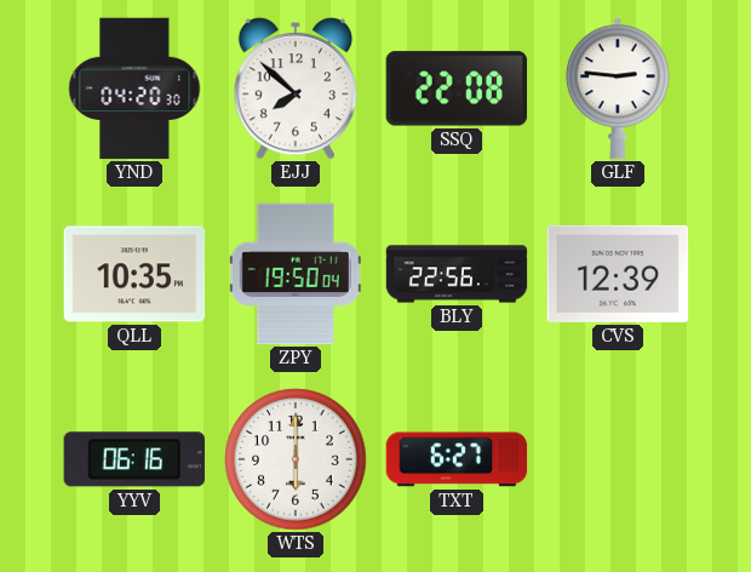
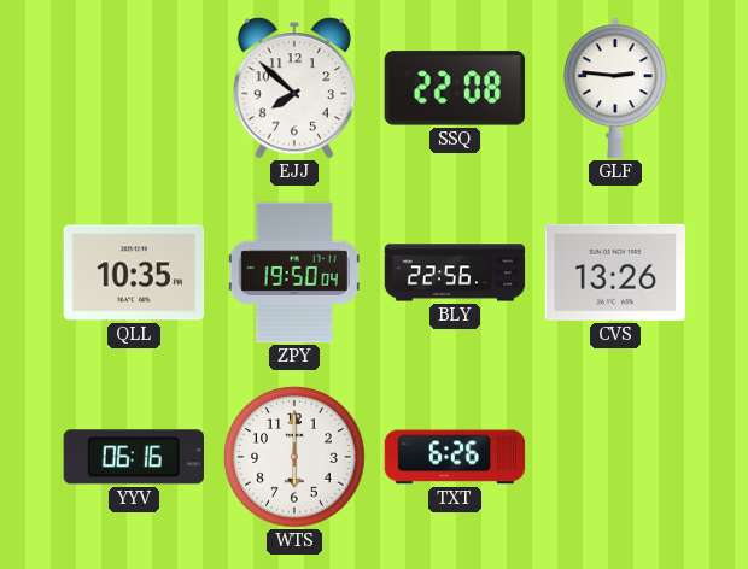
YND: 04:20 -> none
CVS: 12:39 -> 13:26
TXT: 6:27 -> 6:26
